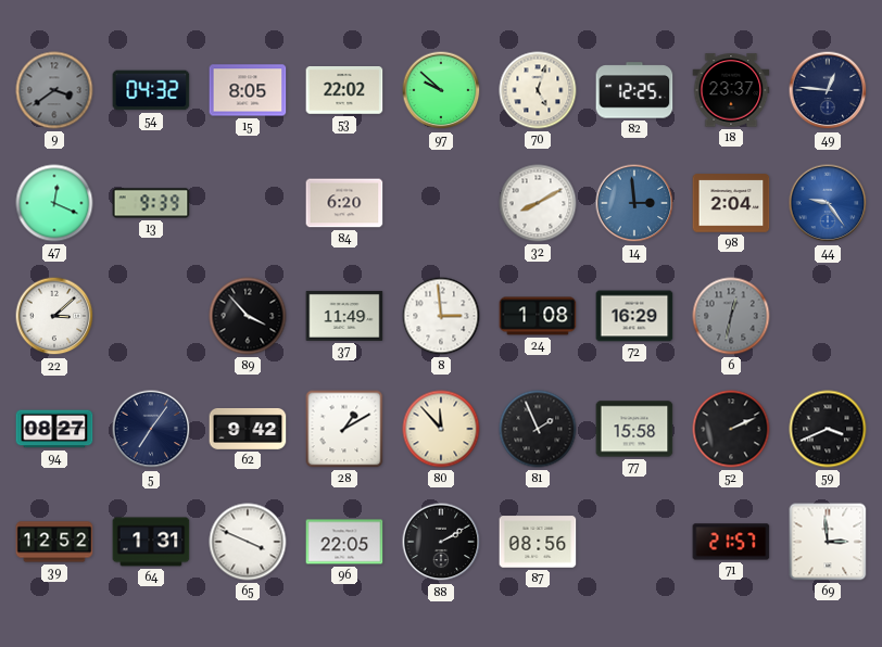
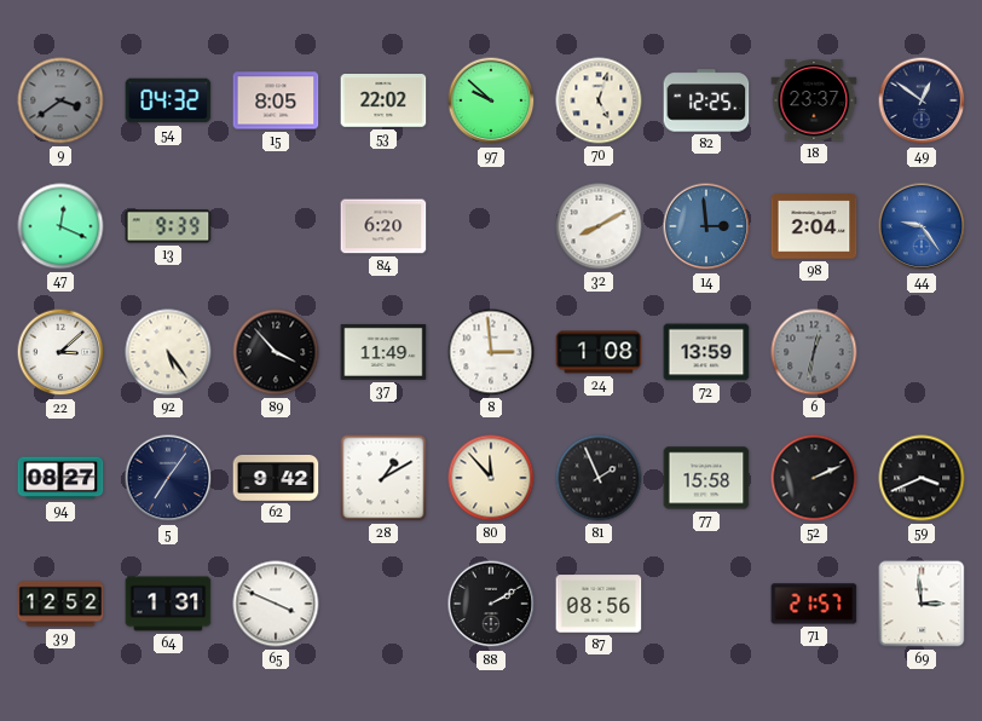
49: 12:46 -> 12:51
92: none -> 5:24
72: 16:29 -> 13:59
96: 22:05 -> none
